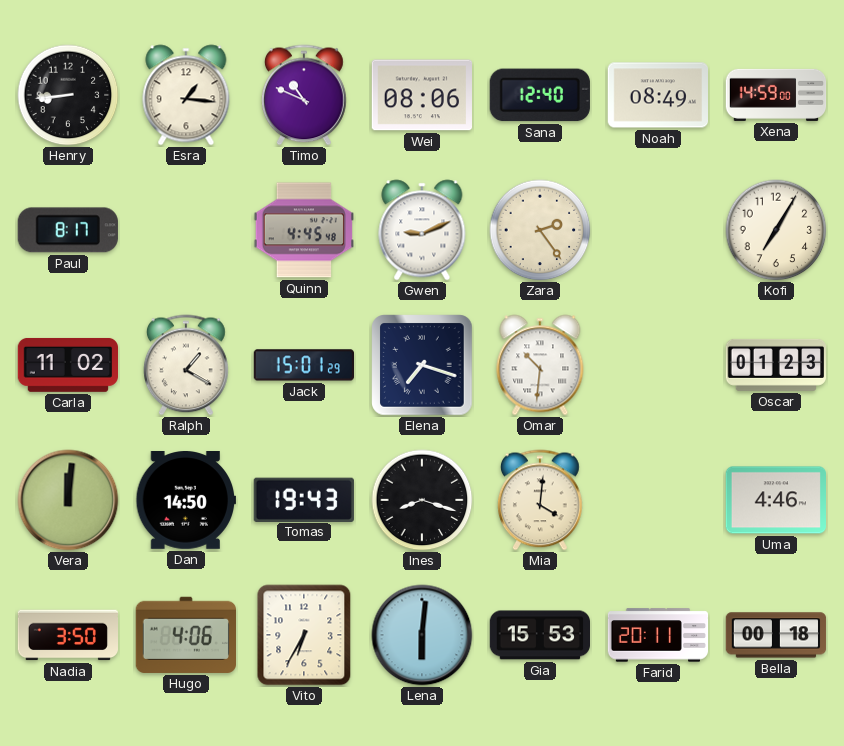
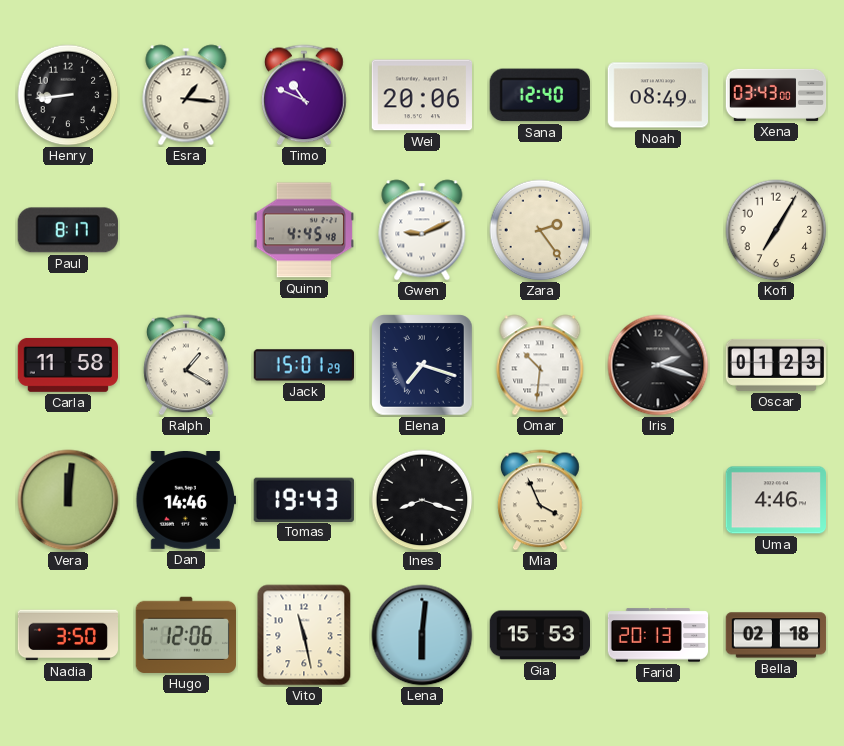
Wei: 08:06 -> 20:06
Xena: 14:59 -> 03:43
Carla: 11:02 -> 11:58
Iris: none -> 2:18
Dan: 14:50 -> 14:46
Mia: 4:01 -> 3:56
Hugo: 4:06 -> 12:06
Vito: 6:35 -> 11:28
Farid: 20:11 -> 20:13
Bella: 00:18 -> 02:18
